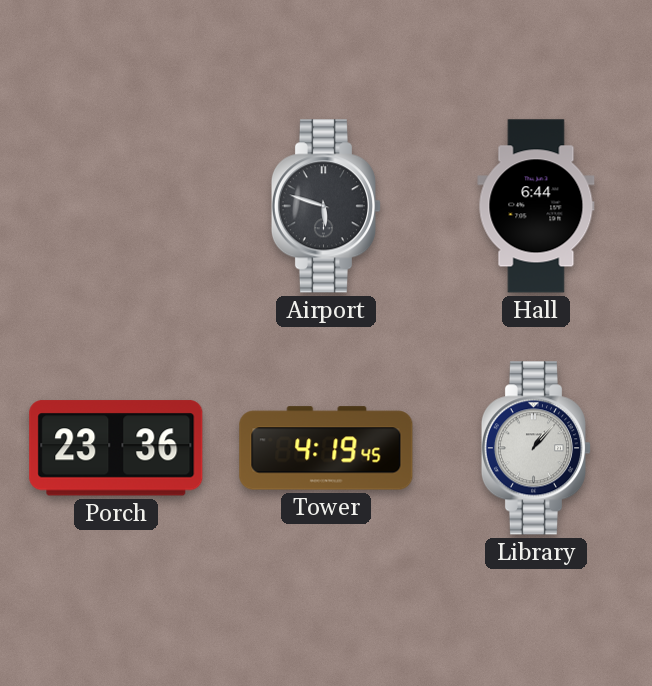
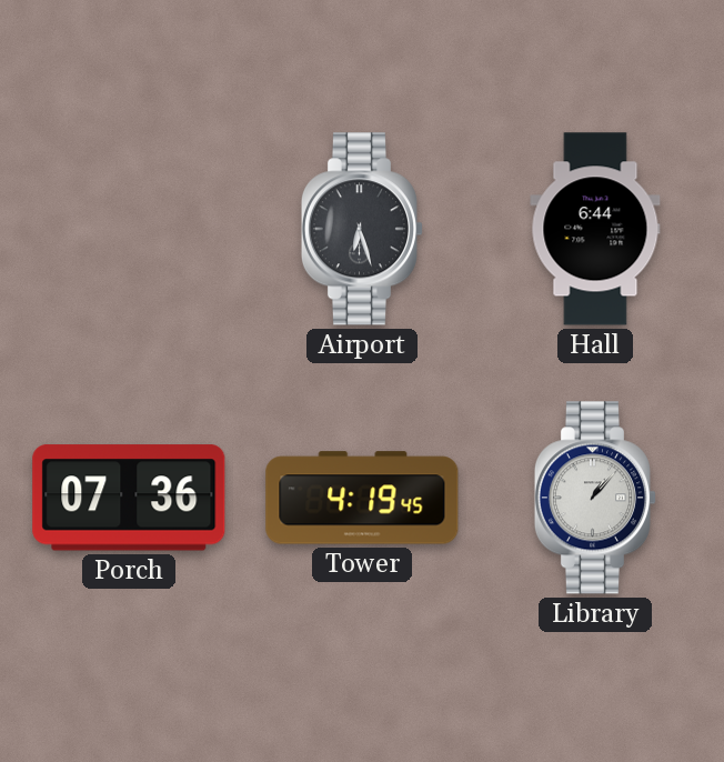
Airport: 5:48 -> 6:27
Porch: 23:36 -> 07:36
